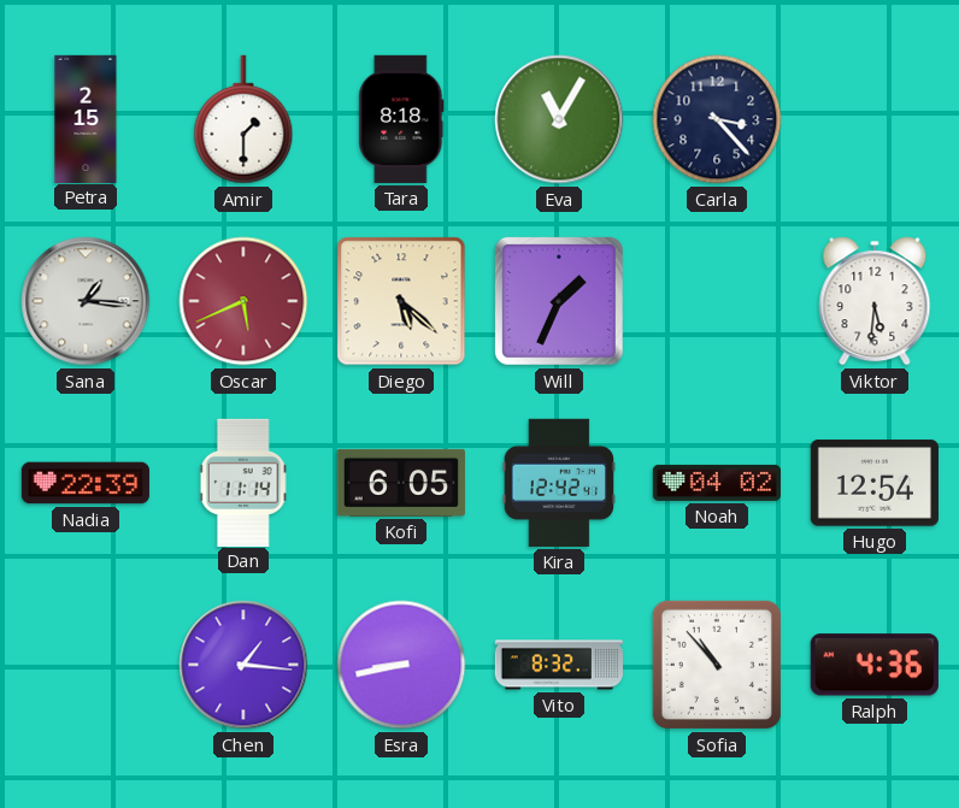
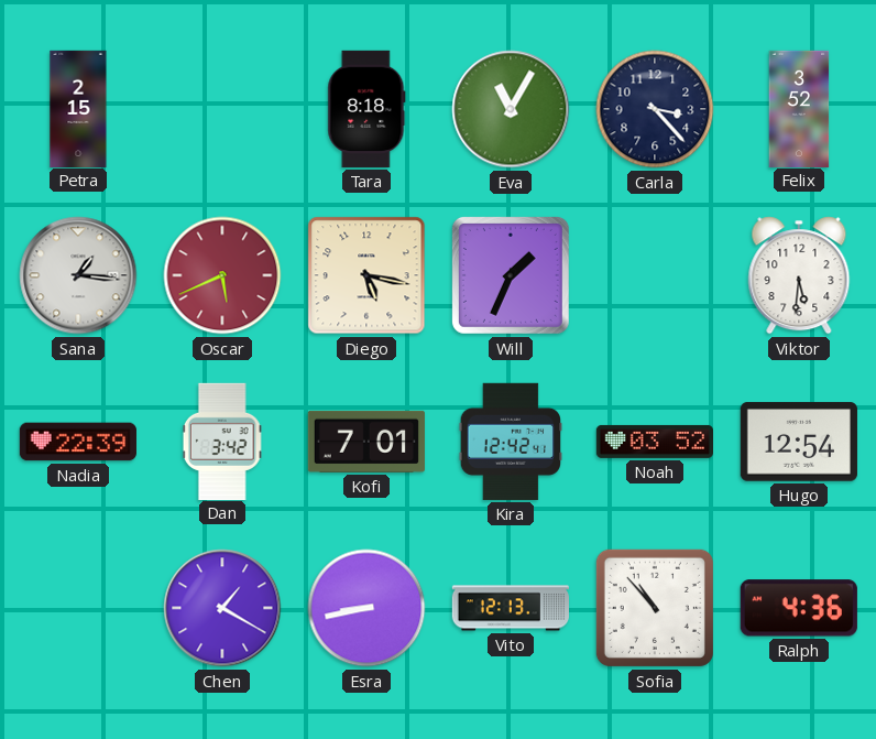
Amir: 1:30 -> none
Felix: none -> 3:52
Diego: 5:22 -> 5:17
Dan: 11:14 -> 3:42
Kofi: 6:05 -> 7:01
Noah: 04:02 -> 03:52
Chen: 1:16 -> 1:20
Vito: 8:32 -> 12:13
